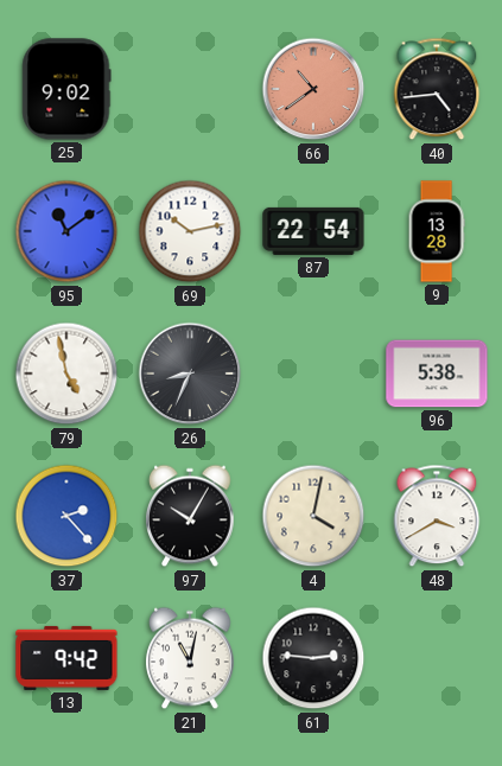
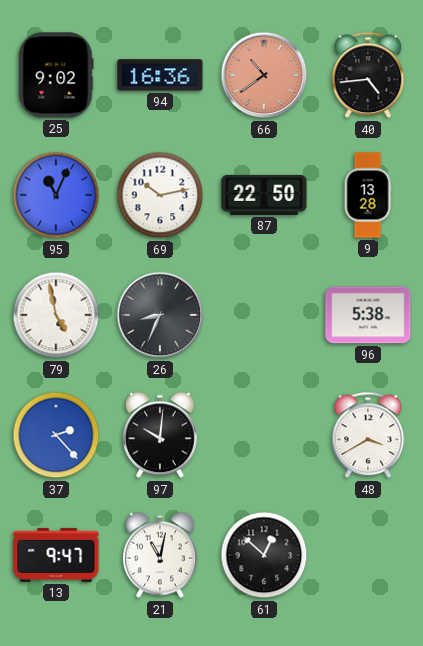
94: none -> 16:36
95: 11:09 -> 11:04
87: 22:54 -> 22:50
97: 10:05 -> 10:01
4: 4:02 -> none
13: 9:42 -> 9:47
61: 2:46 -> 12:52
